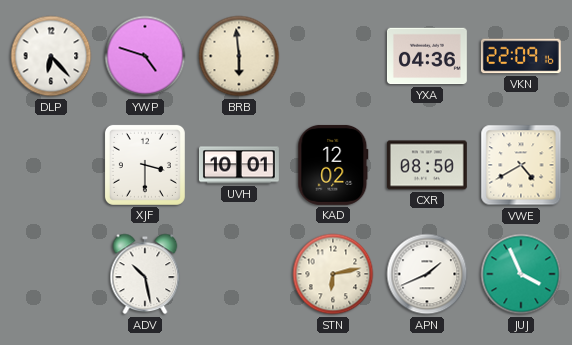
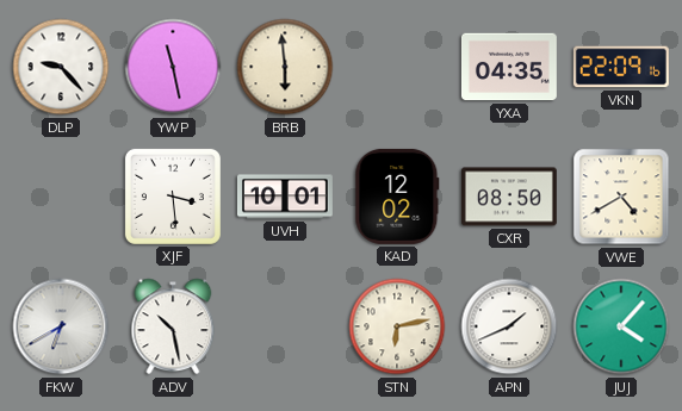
DLP: 6:23 -> 9:23
YWP: 4:48 -> 11:28
YXA: 04:36 -> 04:35
XJF: 3:30 -> 3:29
FKW: none -> 6:40
JUJ: 3:56 -> 4:07
